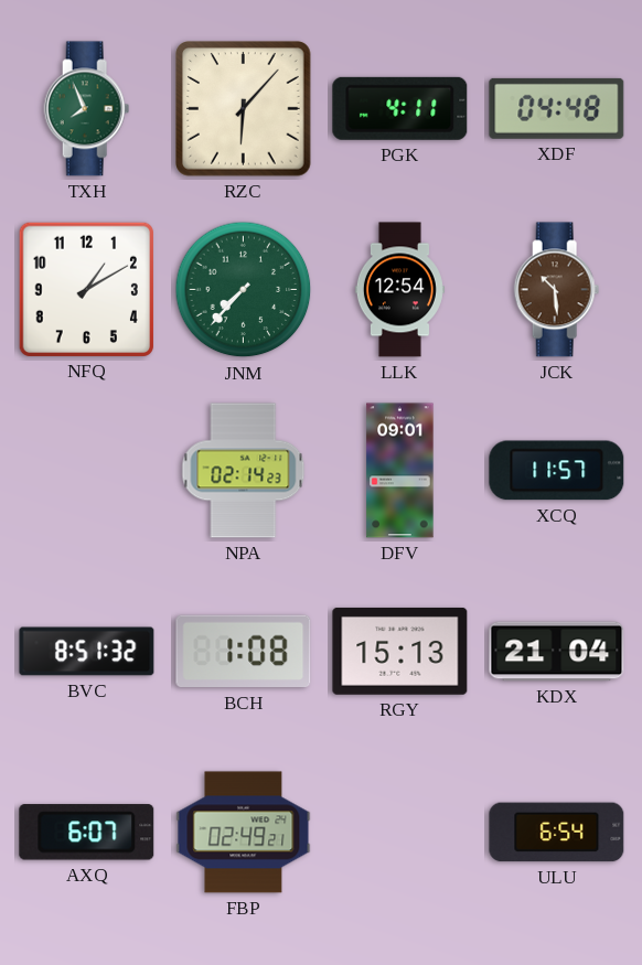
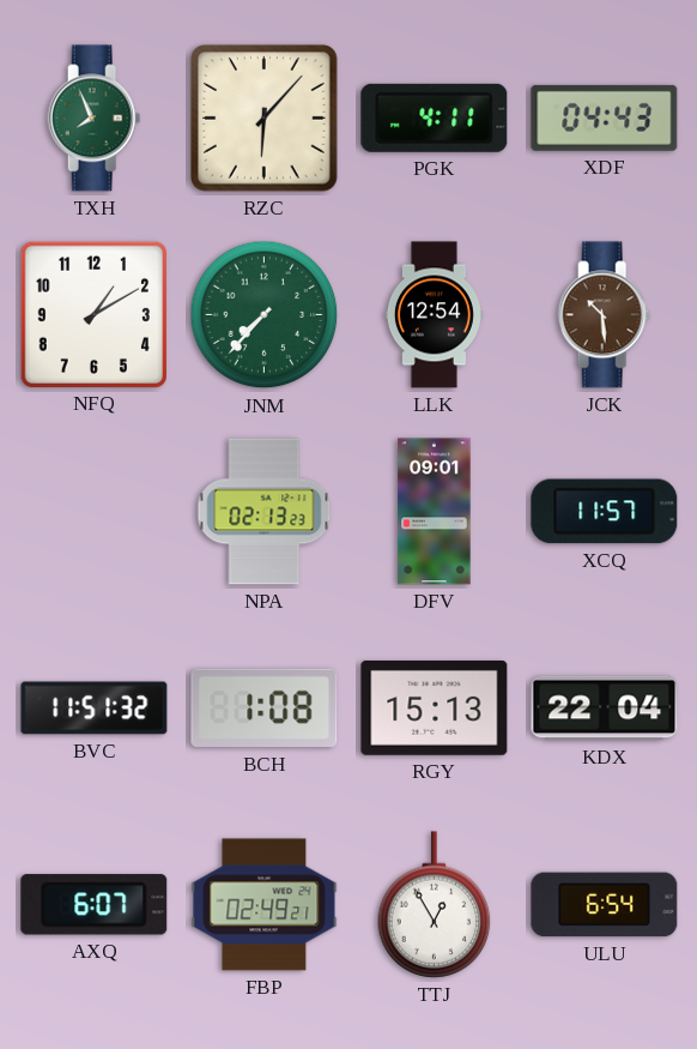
XDF: 04:48 -> 04:43
NPA: 02:14 -> 02:13
BVC: 8:51 -> 11:51
KDX: 21:04 -> 22:04
TTJ: none -> 12:55
